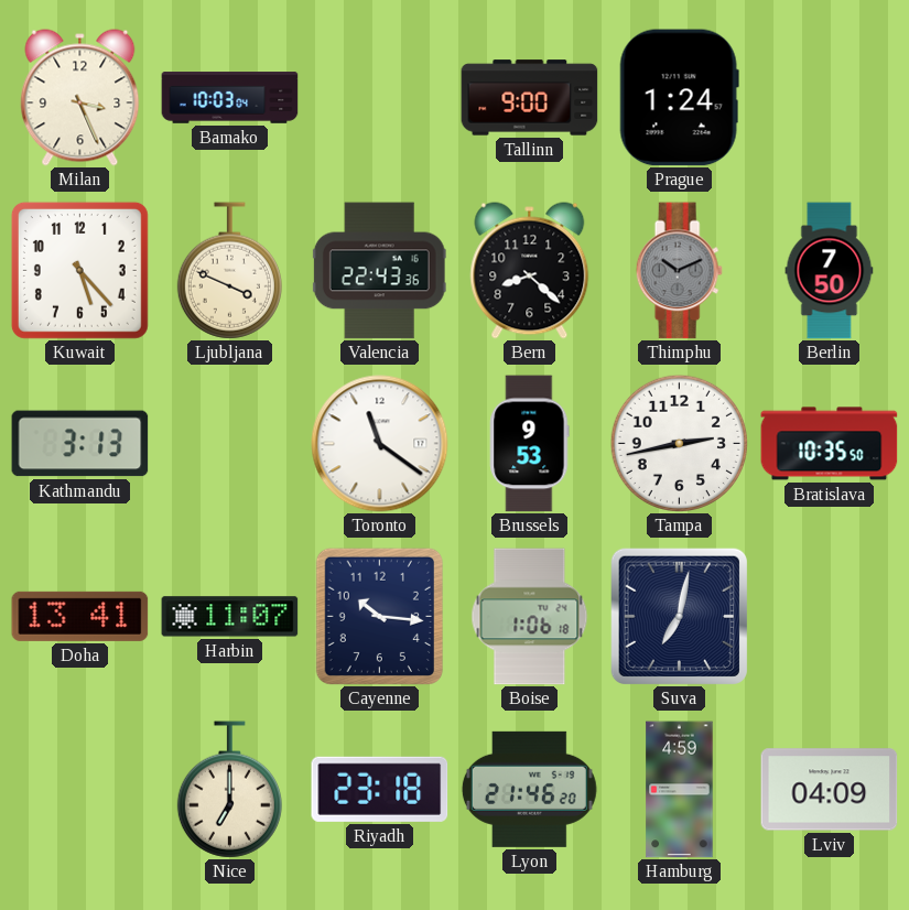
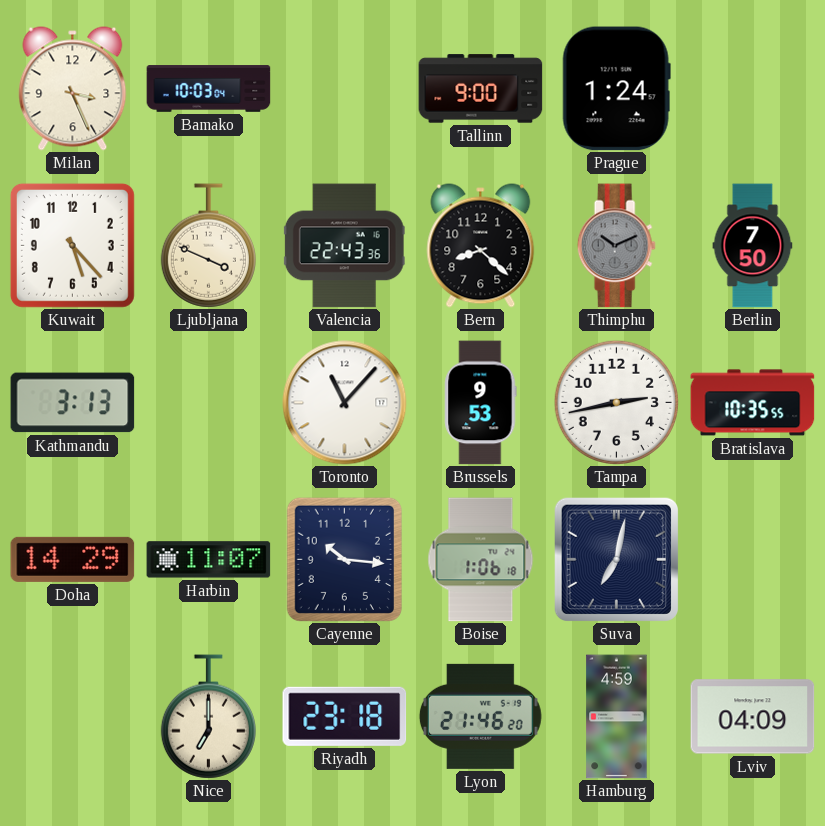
Toronto: 11:21 -> 11:07
Bratislava: 10:35:50 -> 10:35:55
Doha: 13:41 -> 14:29
